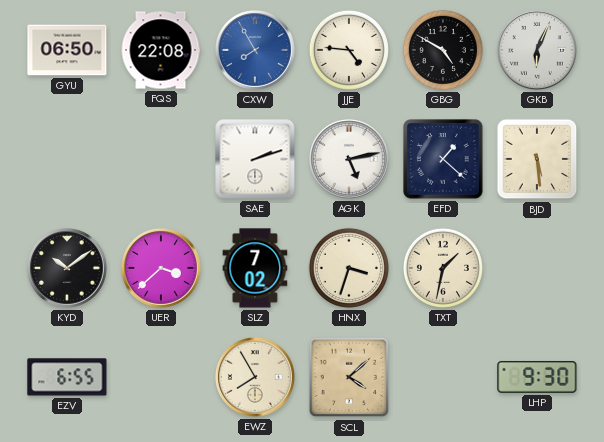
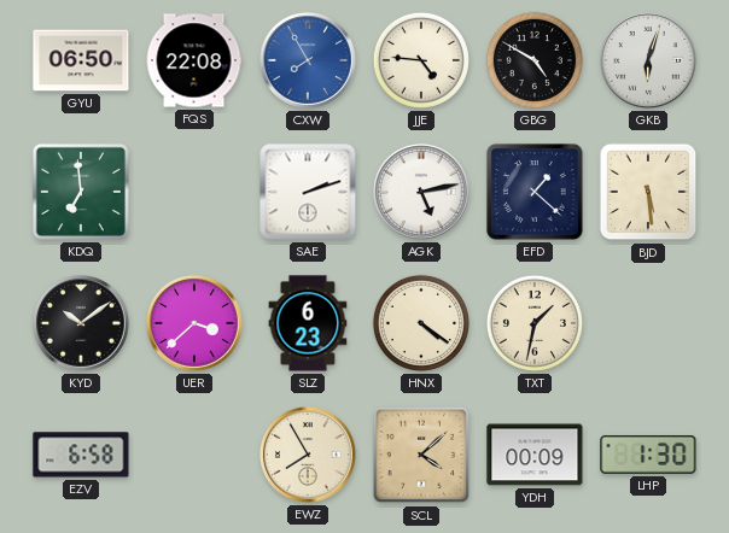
GKB: 6:04 -> 6:03
KDQ: none -> 6:59
SLZ: 7:02 -> 6:23
HNX: 3:33 -> 4:21
EZV: 6:55 -> 6:58
YDH: none -> 00:09
LHP: 9:30 -> 1:30
